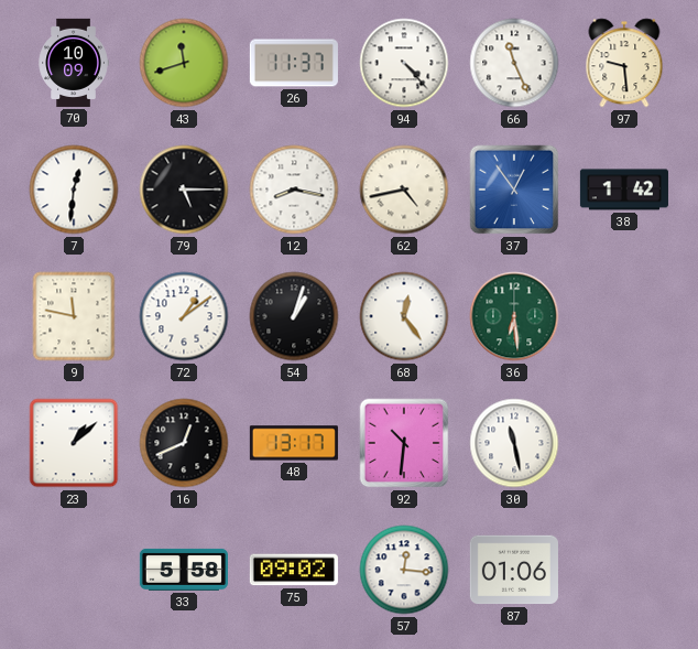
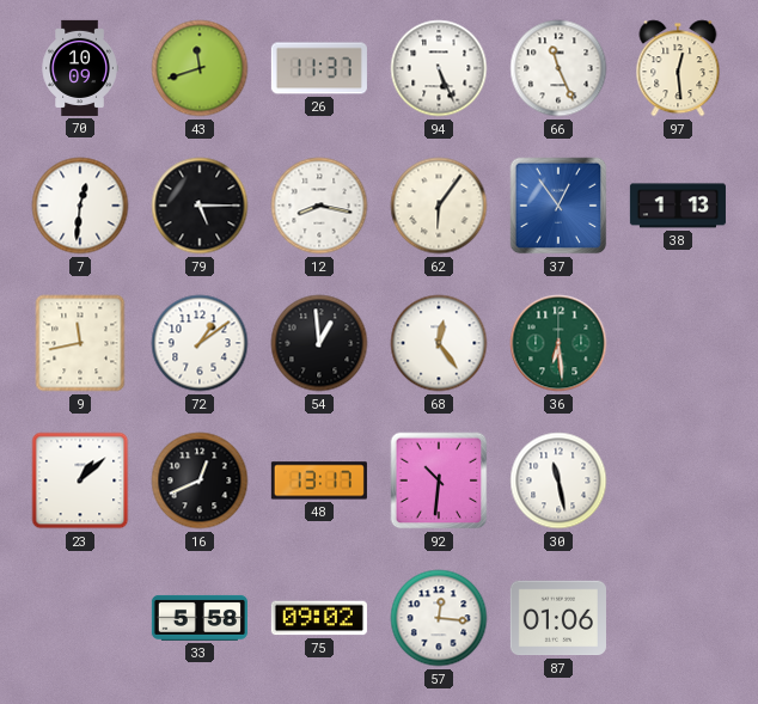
94: 4:23 -> 5:26
97: 9:29 -> 12:29
62: 4:43 -> 6:06
38: 1:42 -> 1:13
9: 11:47 -> 11:43
54: 1:03 -> 12:59
